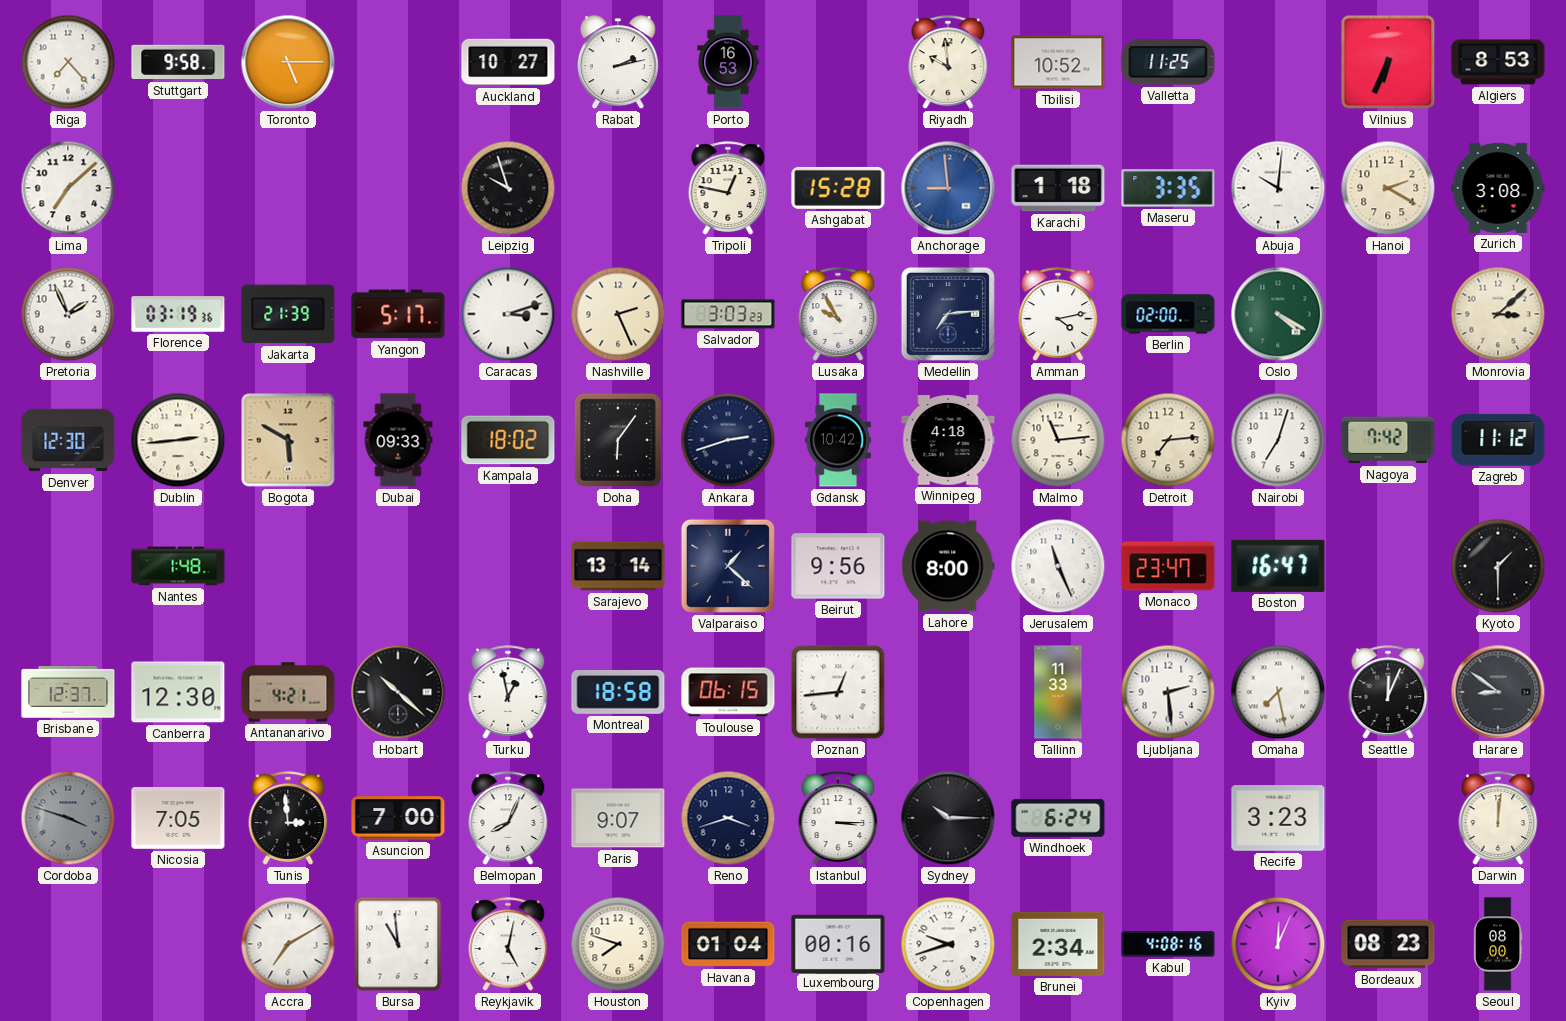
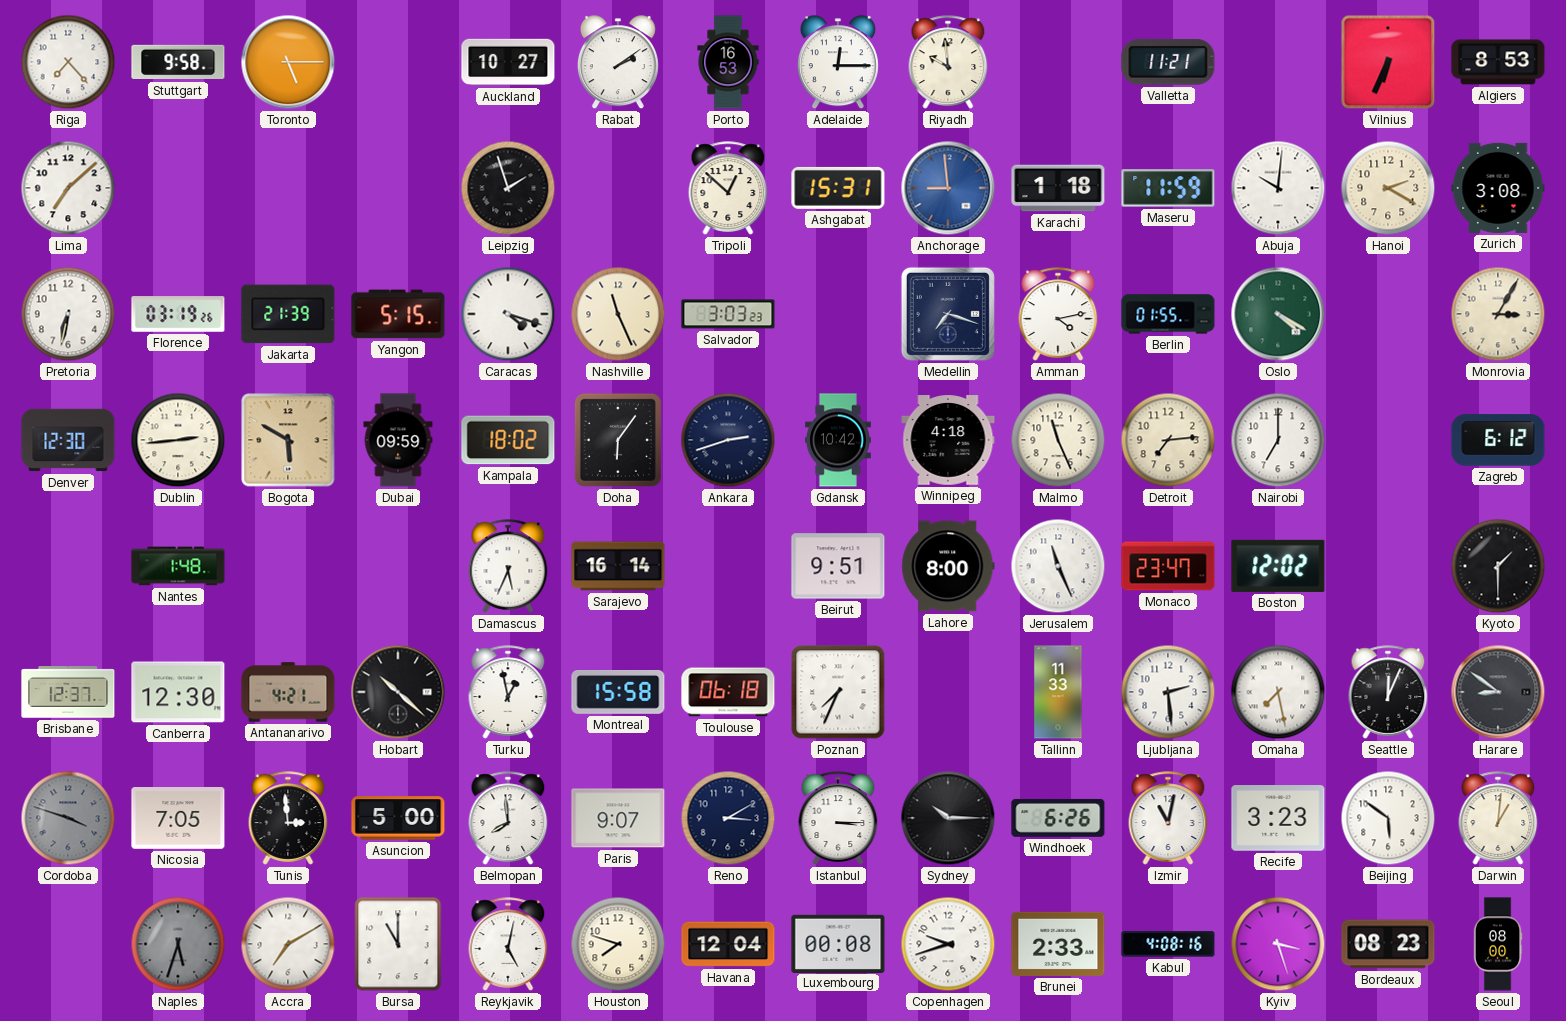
Rabat: 2:13 -> 2:09
Adelaide: none -> 12:15
Tbilisi: 10:52 -> none
Valletta: 11:25 -> 11:21
Leipzig: 9:57 -> 1:57
Tripoli: 12:47 -> 12:52
Ashgabat: 15:28 -> 15:31
Maseru: 3:35 -> 11:59
Pretoria: 1:56 -> 6:32
Florence: 03:19:36 -> 03:19:26
Yangon: 5:17 -> 5:15
Caracas: 3:12 -> 4:18
Nashville: 2:26 -> 11:26
Lusaka: 9:55 -> none
Medellin: 7:14 -> 7:18
Berlin: 02:00 -> 01:55
Monrovia: 3:08 -> 3:05
Dubai: 09:33 -> 09:59
Malmo: 11:14 -> 11:26
Nairobi: 7:03 -> 7:00
Nagoya: 7:42 -> none
Zagreb: 11:12 -> 6:12
Damascus: none -> 5:34
Sarajevo: 13:14 -> 16:14
Valparaiso: 1:22 -> none
Beirut: 9:56 -> 9:51
Boston: 16:47 -> 12:02
Montreal: 18:58 -> 15:58
Toulouse: 06:15 -> 06:18
Poznan: 12:44 -> 7:34
Asuncion: 7:00 -> 5:00
Belmopan: 8:04 -> 7:59
Reno: 3:42 -> 3:10
Windhoek: 6:24 -> 6:26
Izmir: none -> 11:02
Beijing: none -> 5:51
Darwin: 12:01 -> 1:01
Naples: none -> 5:33
Bursa: 10:59 -> 11:00
Havana: 01:04 -> 12:04
Luxembourg: 00:16 -> 00:08
Brunei: 2:34 -> 2:33
Kyiv: 12:04 -> 3:27
